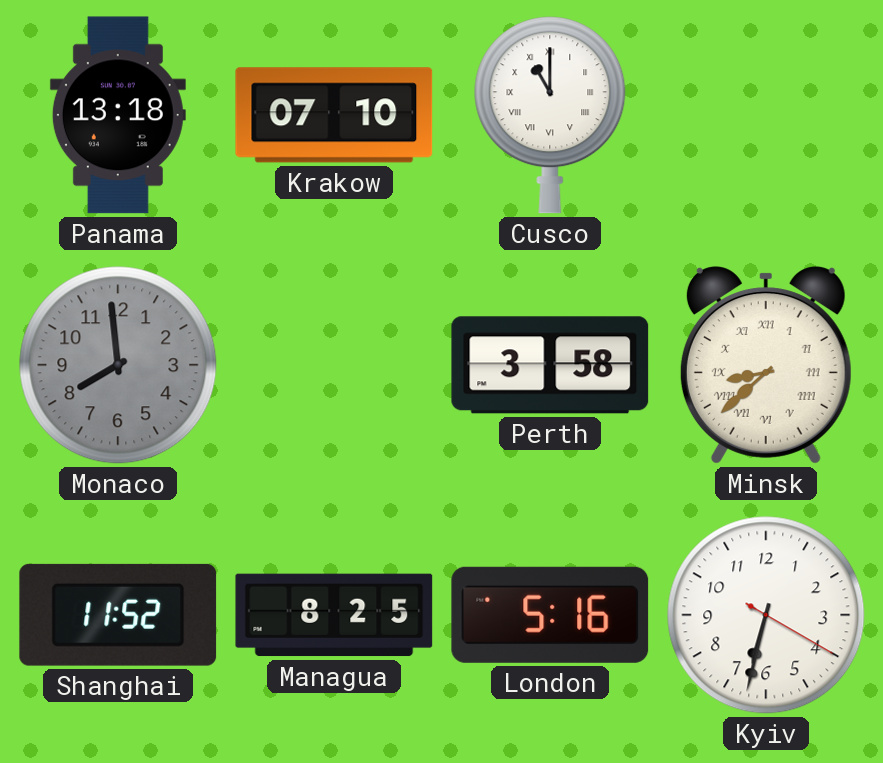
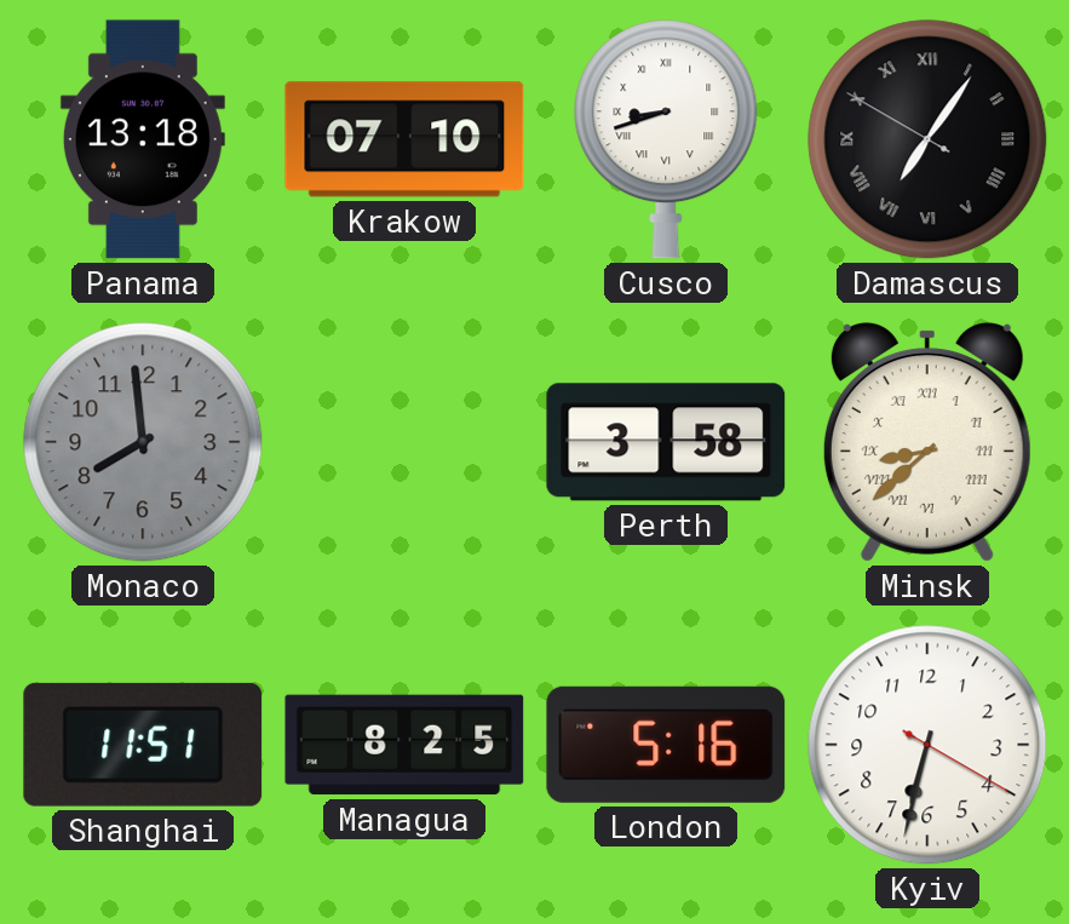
Cusco: 11:00 -> 8:42
Damascus: none -> 7:05
Shanghai: 11:52 -> 11:51
